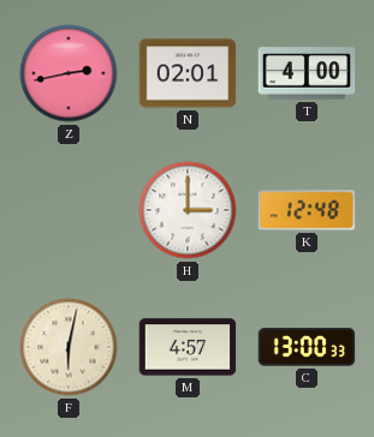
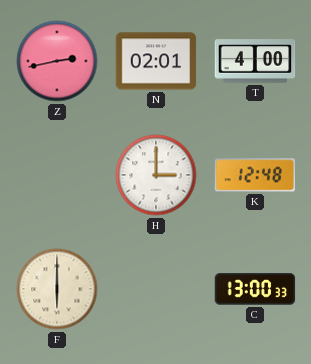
F: 6:02 -> 6:00
M: 4:57 -> none
